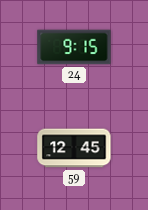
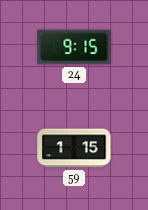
59: 12:45 -> 1:15
